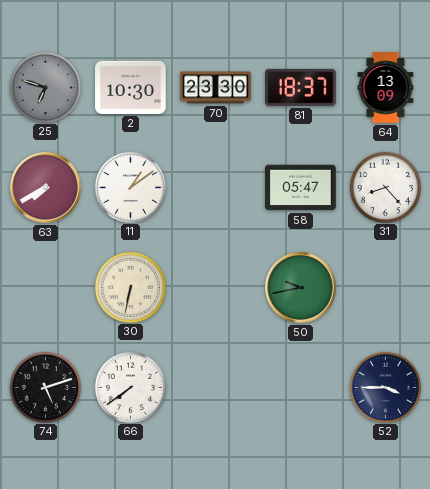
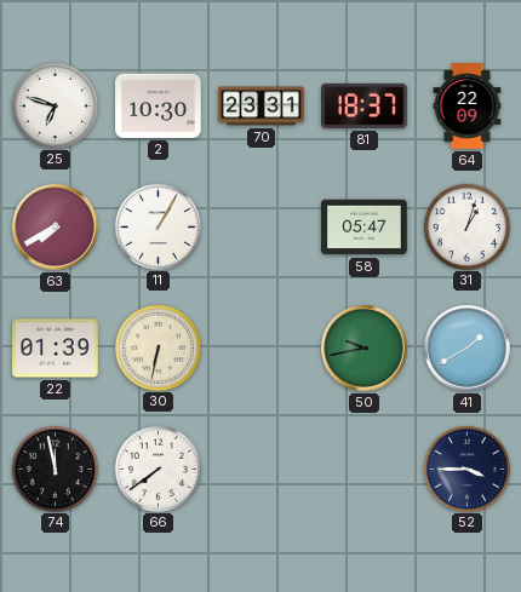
25 dial: grey -> white
70: 23:30 -> 23:31
64: 13:09 -> 22:09
11: 1:09 -> 1:05
31: 8:23 -> 1:03
22: none -> 01:39
41: none -> 1:40
74: 5:12 -> 11:58
